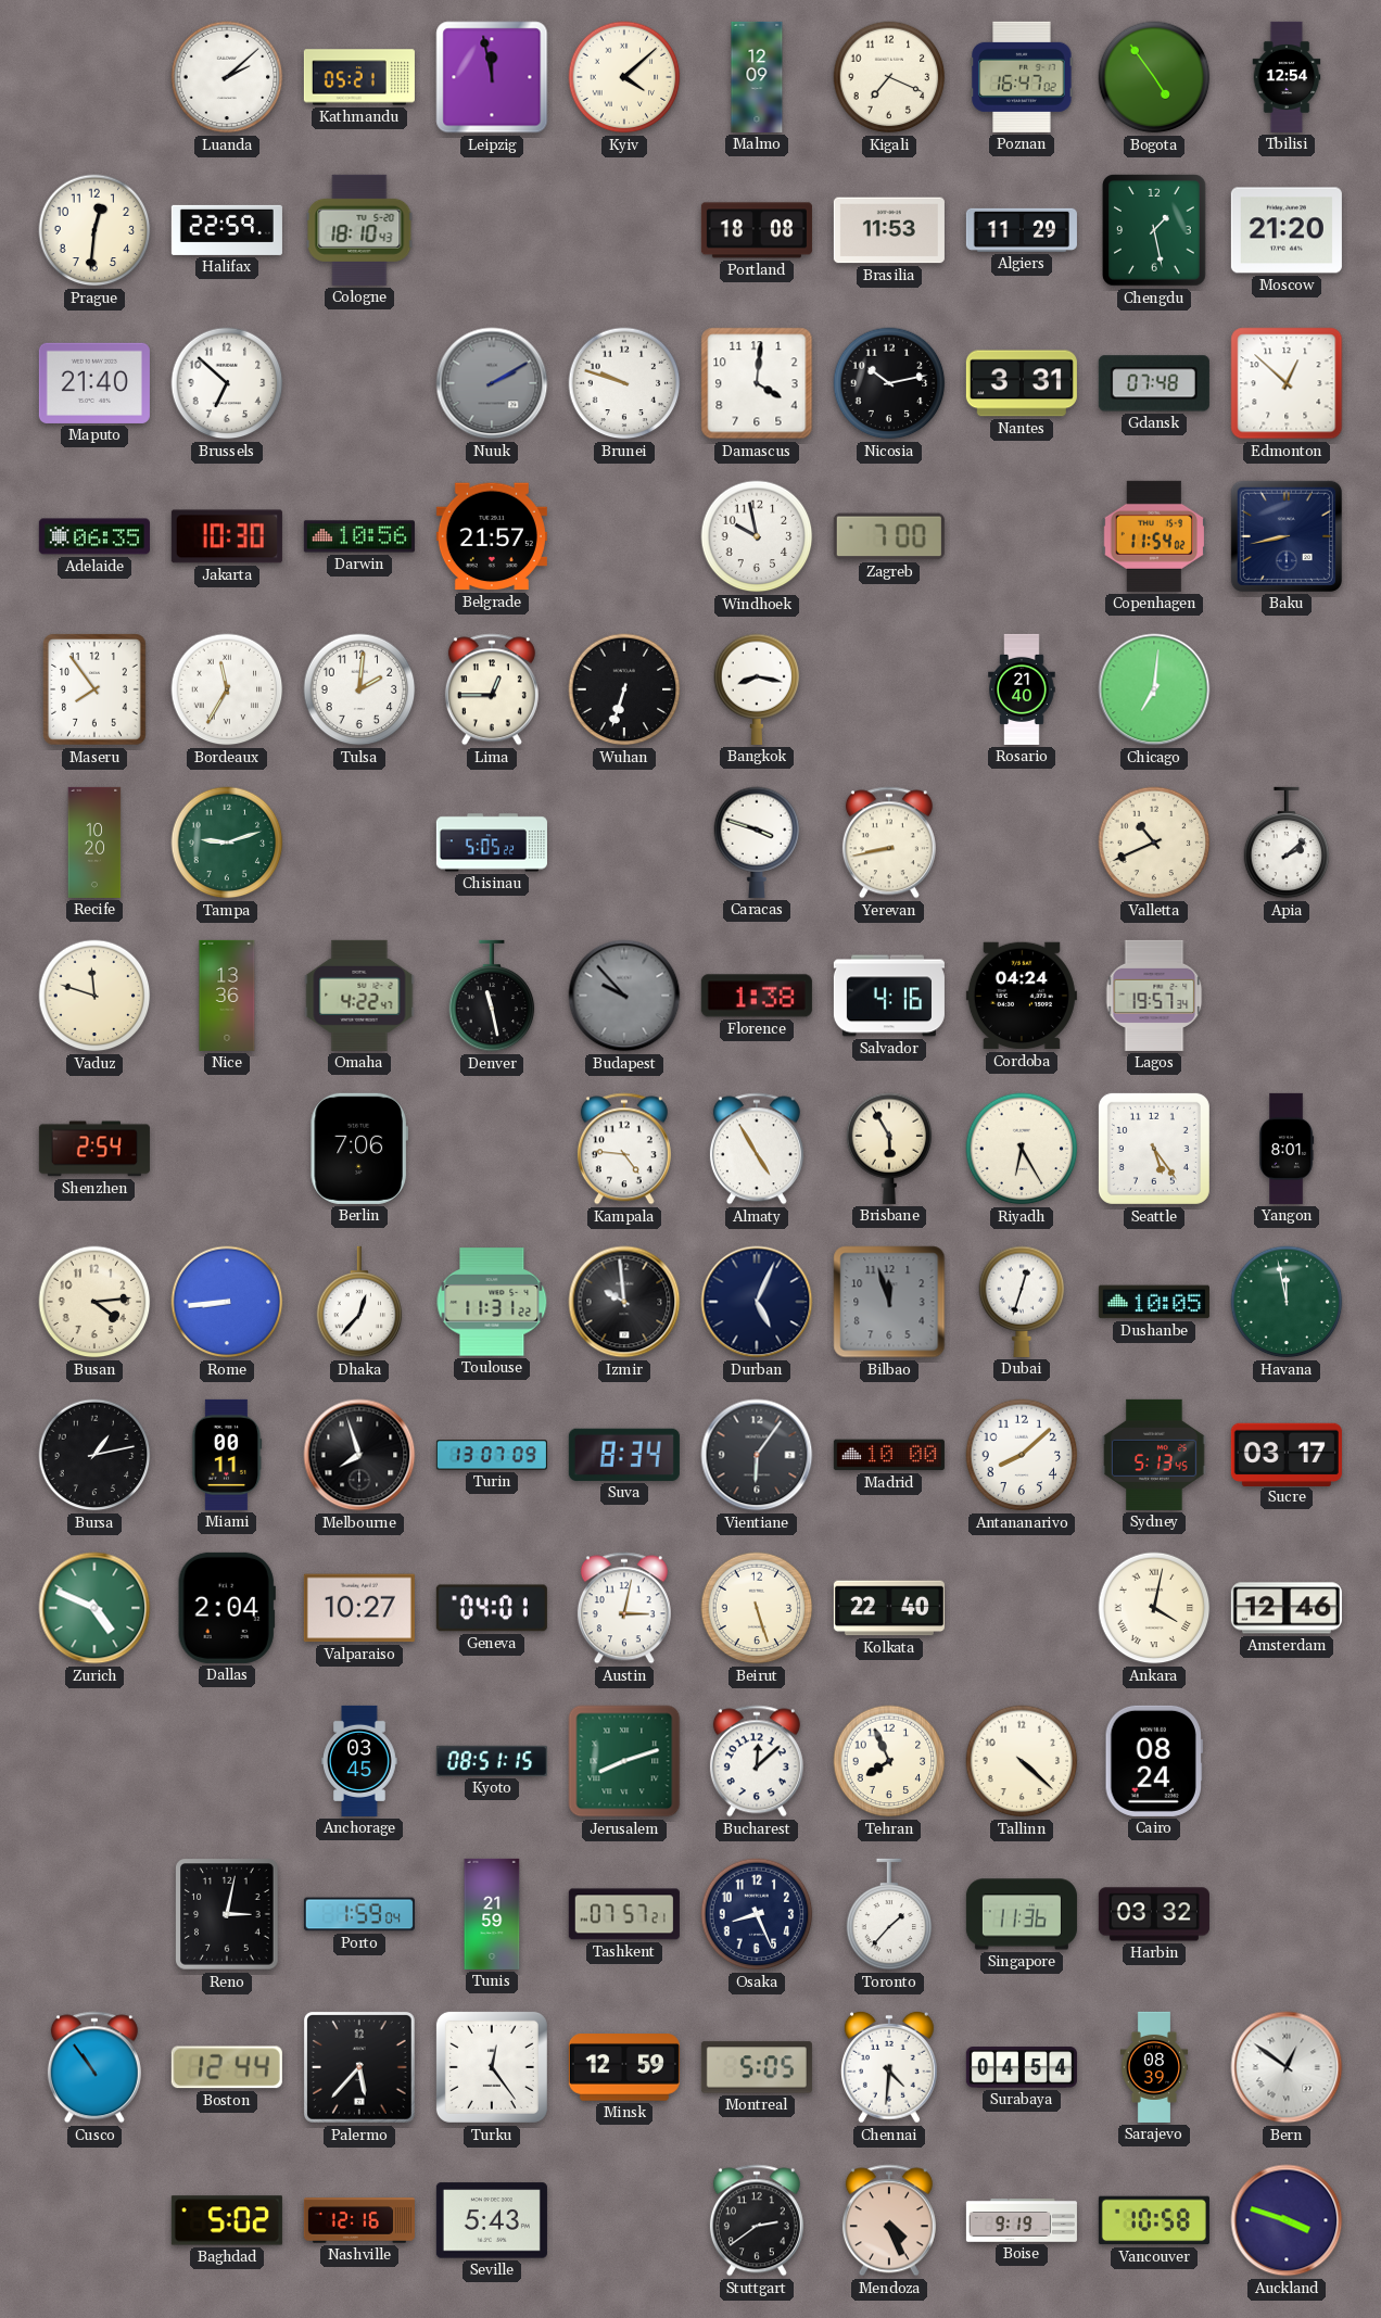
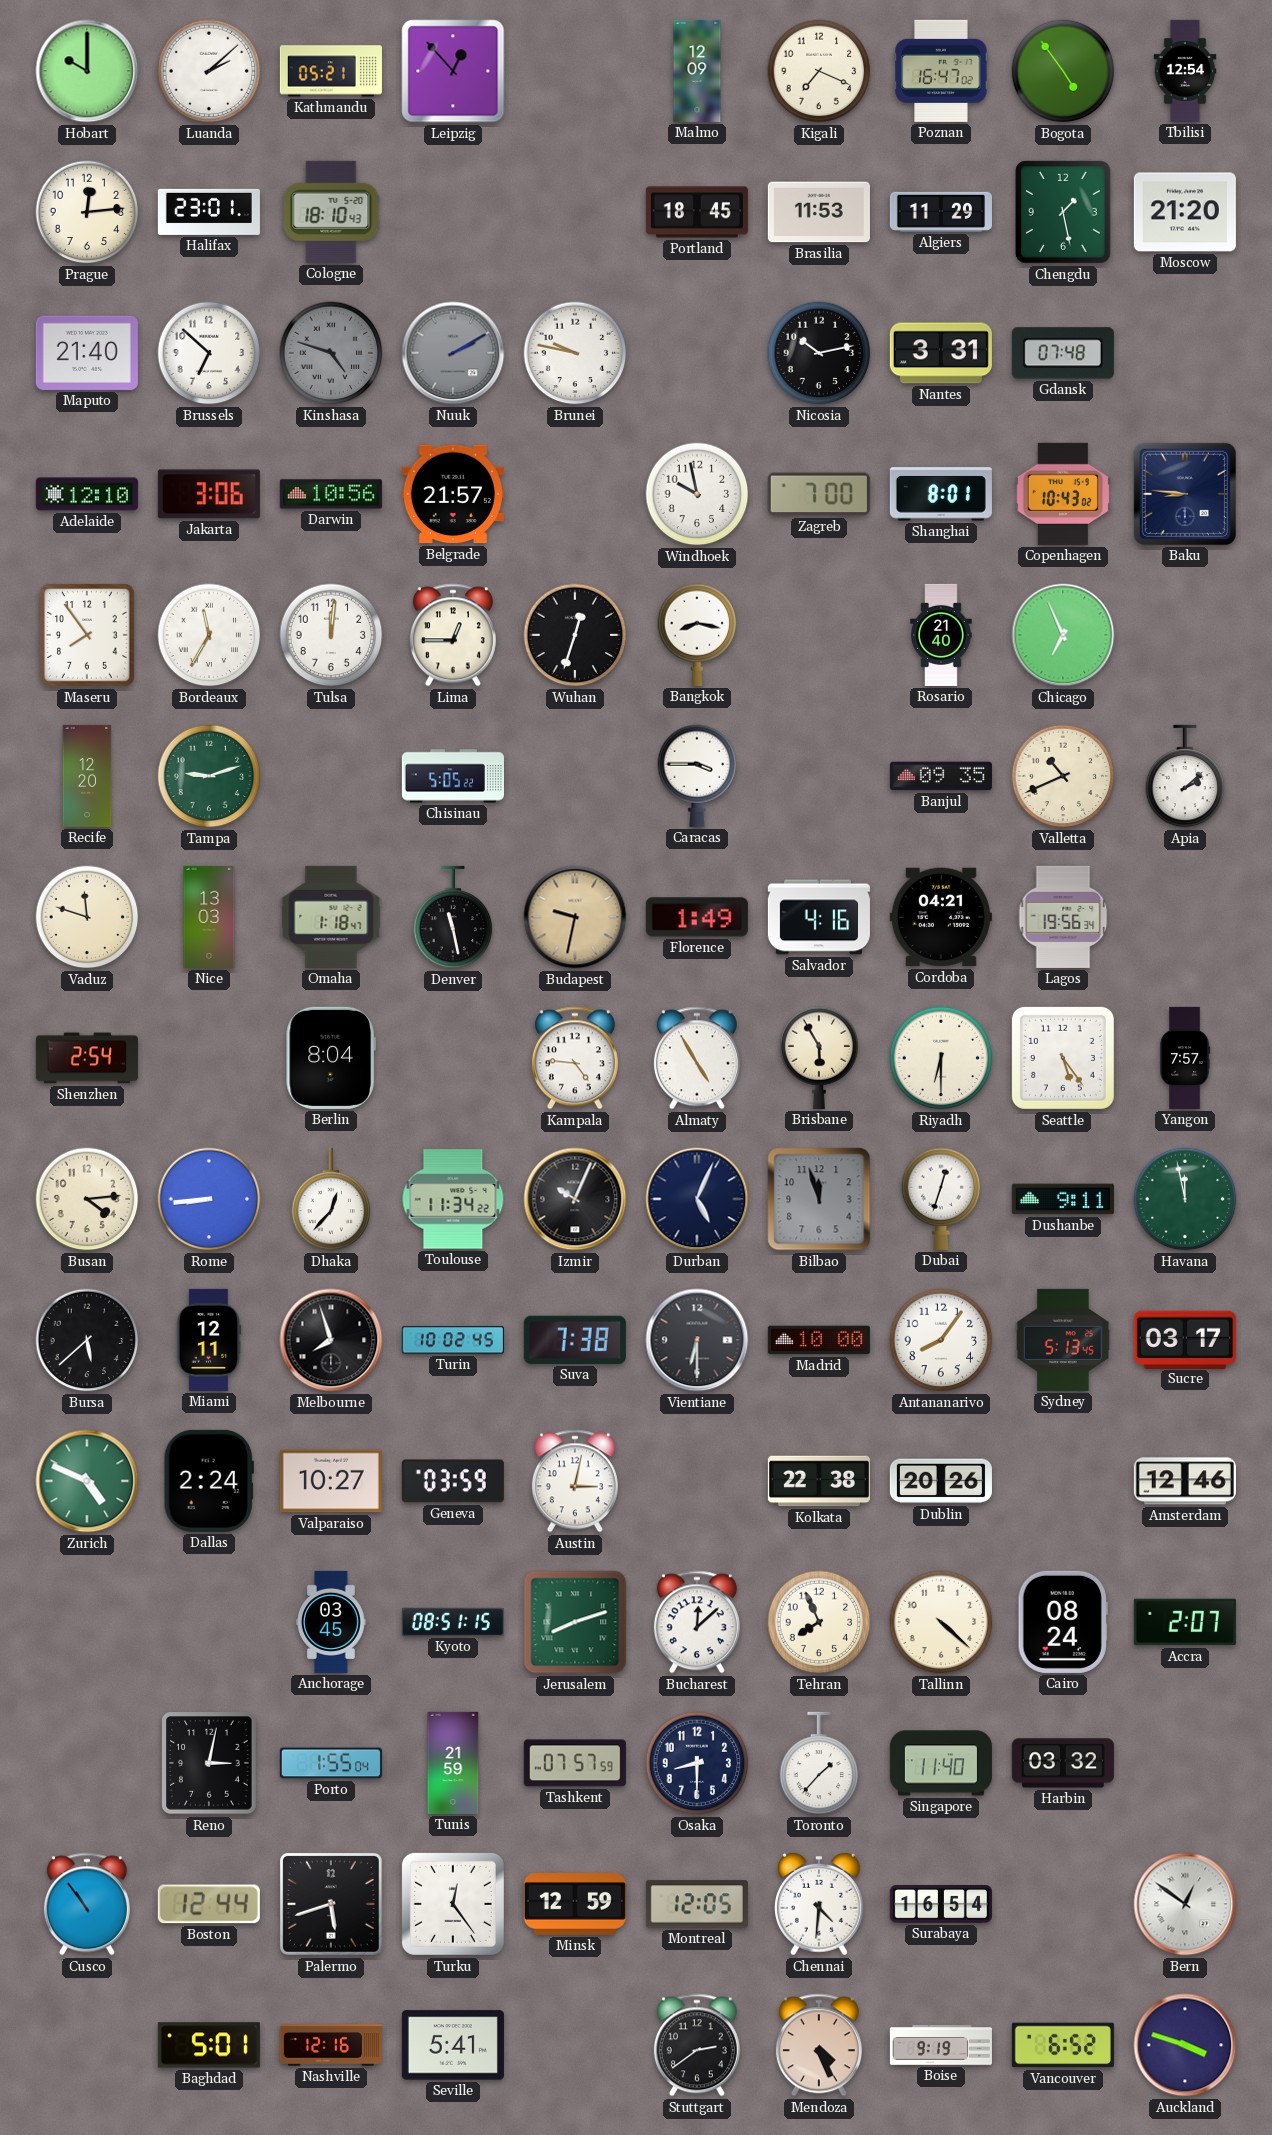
Hobart: none -> 10:00
Leipzig: 11:58 -> 12:53
Kyiv: 4:08 -> none
Prague: 12:31 -> 12:14
Halifax: 22:59 -> 23:01
Portland: 18:08 -> 18:45
Kinshasa: none -> 4:48
Brunei: 9:48 -> 9:47
Damascus: 4:01 -> none
Edmonton: 12:52 -> none
Adelaide: 06:35 -> 12:10
Jakarta: 10:30 -> 3:06
Shanghai: none -> 8:01
Copenhagen: 11:54 -> 10:43
Baku: 8:43 -> 8:46
Tulsa: 2:01 -> 12:01
Wuhan: 6:33 -> 12:33
Chicago: 7:01 -> 6:56
Recife: 10:20 -> 12:20
Caracas: 3:48 -> 3:45
Yerevan: 8:43 -> none
Banjul: none -> 09:35
Nice: 13:36 -> 13:03
Omaha: 4:22 -> 1:18
Budapest: 9:53 -> 9:32
Budapest dial: grey -> champagne
Florence: 1:38 -> 1:49
Cordoba: 04:24 -> 04:21
Lagos: 19:57 -> 19:56
Berlin: 7:06 -> 8:04
Riyadh: 6:25 -> 6:30
Yangon: 8:01 -> 7:57
Toulouse: 11:31 -> 11:34
Izmir: 9:59 -> 10:04
Dushanbe: 10:05 -> 9:11
Bursa: 1:13 -> 5:38
Miami: 00:11 -> 12:11
Turin: 13:07 -> 10:02
Suva: 8:34 -> 7:38
Vientiane: 6:06 -> 6:30
Antananarivo: 8:08 -> 8:06
Dallas: 2:04 -> 2:24
Geneva: 04:01 -> 03:59
Beirut: 5:27 -> none
Kolkata: 22:40 -> 22:38
Dublin: none -> 20:26
Ankara: 4:02 -> none
Accra: none -> 2:07
Porto: 1:59 -> 1:55
Tashkent: 07:57:21 -> 07:57:59
Osaka: 8:26 -> 8:30
Singapore: 11:36 -> 11:40
Palermo: 5:37 -> 5:42
Montreal: 5:05 -> 12:05
Surabaya: 04:54 -> 16:54
Sarajevo: 08:39 -> none
Baghdad: 5:02 -> 5:01
Seville: 5:43 -> 5:41
Vancouver: 10:58 -> 6:52
